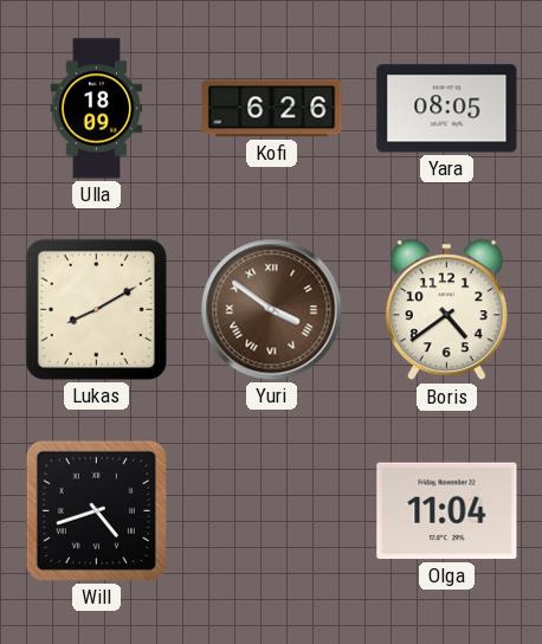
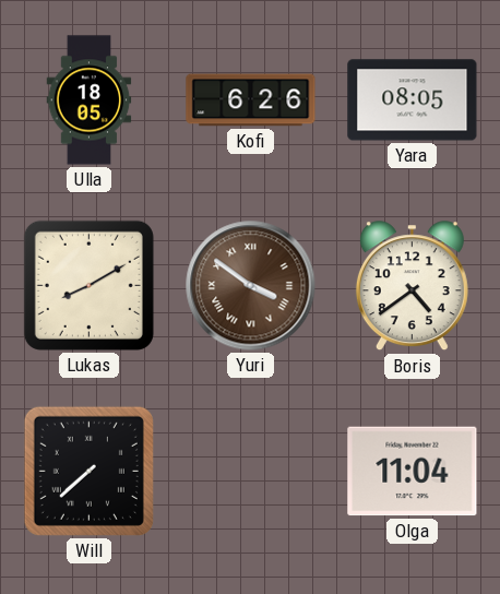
Ulla: 18:09 -> 18:05
Will: 4:42 -> 7:38
